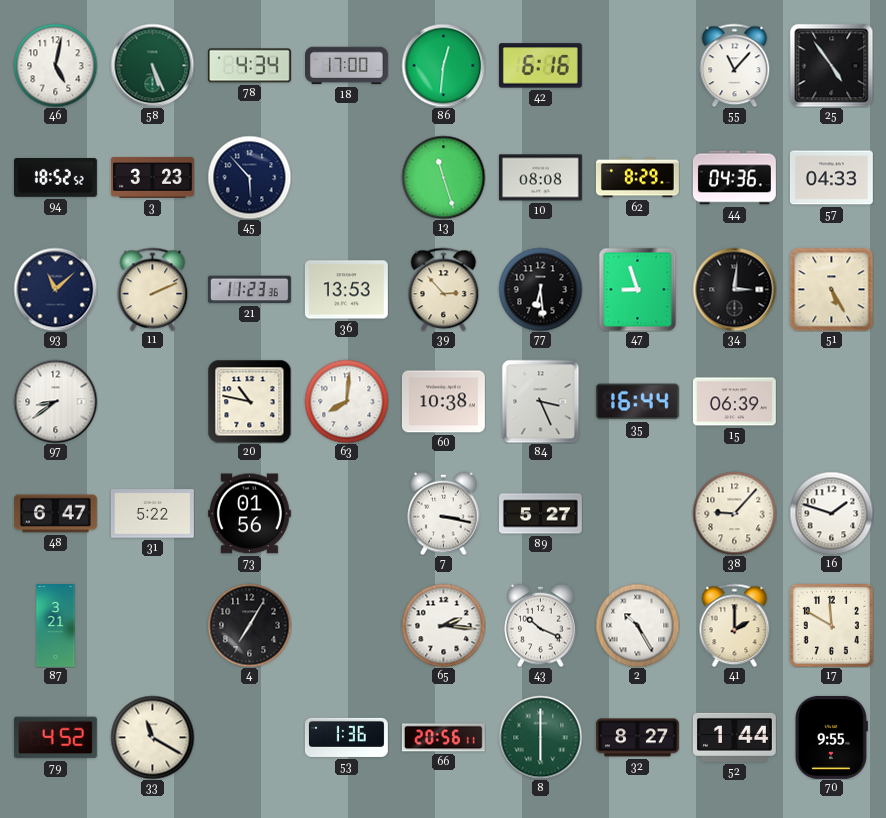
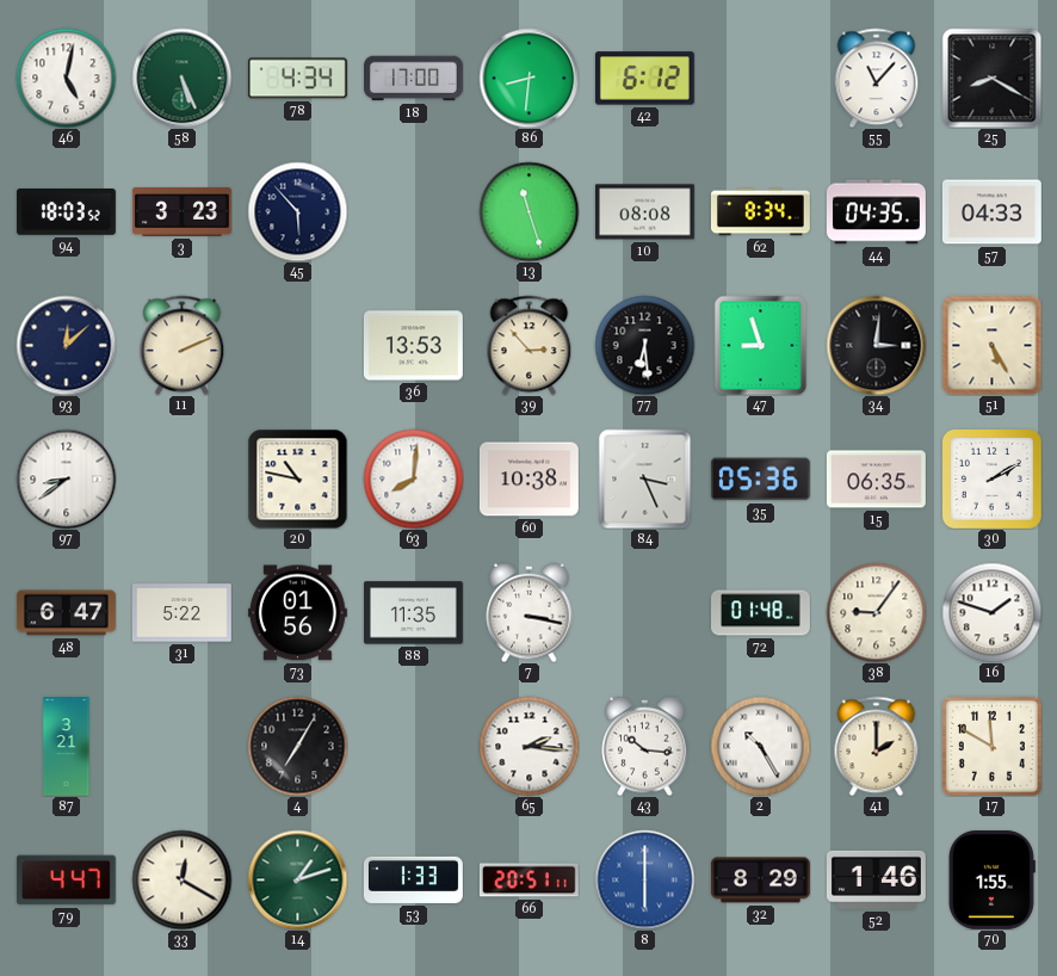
86: 12:31 -> 8:31
42: 6:16 -> 6:12
25: 4:54 -> 8:20
94: 18:52 -> 18:03
62: 8:29 -> 8:34
44: 04:36 -> 04:35
93: 11:08 -> 12:08
21: 11:23 -> none
35: 16:44 -> 05:36
15: 06:39 -> 06:35
30: none -> 2:10
88: none -> 11:35
89: 5:27 -> none
72: none -> 01:48
38: 9:07 -> 9:06
43: 10:19 -> 10:16
79: 4:52 -> 4:47
33: 11:20 -> 12:20
14: none -> 1:12
53: 1:36 -> 1:33
66: 20:56 -> 20:51
8 dial: green -> blue
32: 8:27 -> 8:29
52: 1:44 -> 1:46
70: 9:55 -> 1:55
